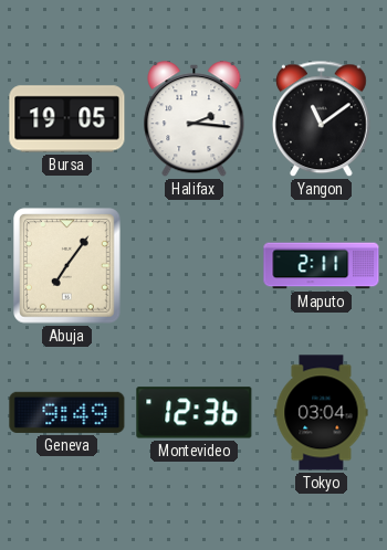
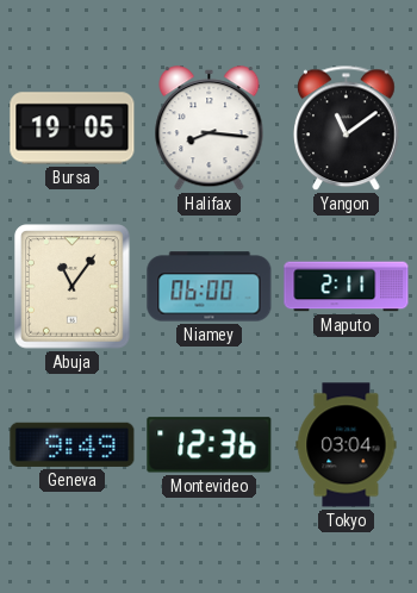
Halifax: 2:16 -> 8:16
Abuja: 7:06 -> 11:06
Niamey: none -> 06:00
